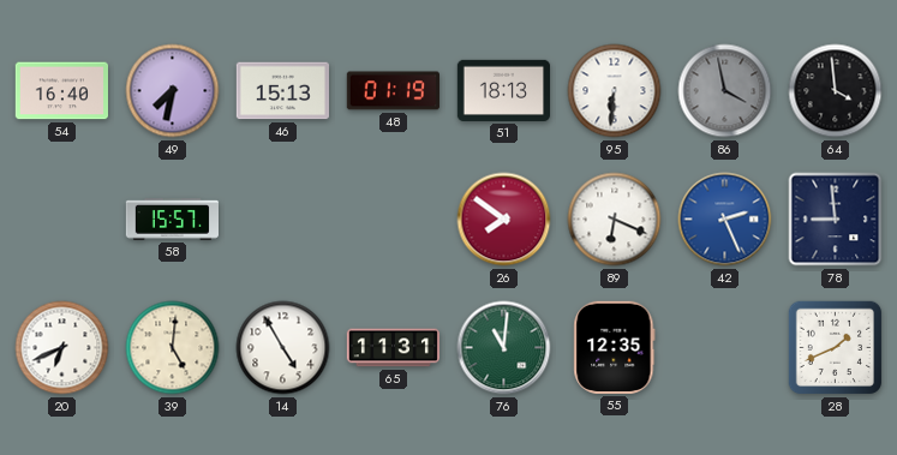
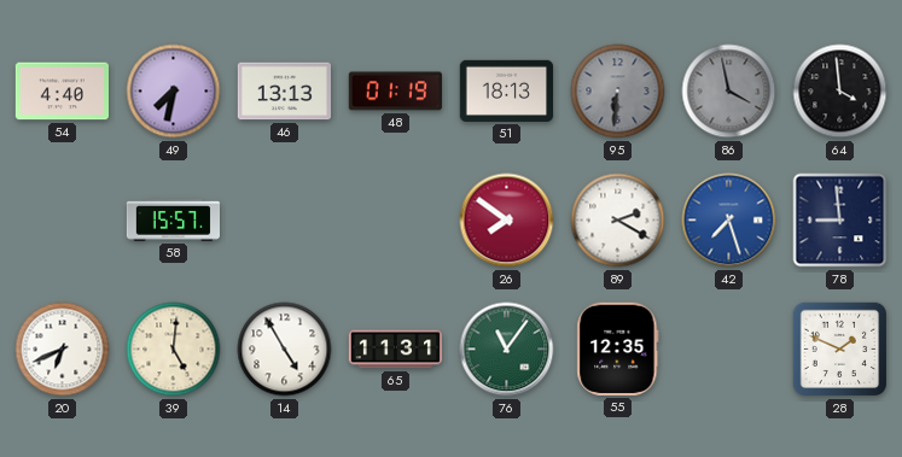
54: 16:40 -> 4:40
46: 15:13 -> 13:13
95 dial: white -> grey
89: 6:19 -> 2:20
42: 2:26 -> 7:27
76: 11:01 -> 11:06
28: 1:41 -> 1:49
